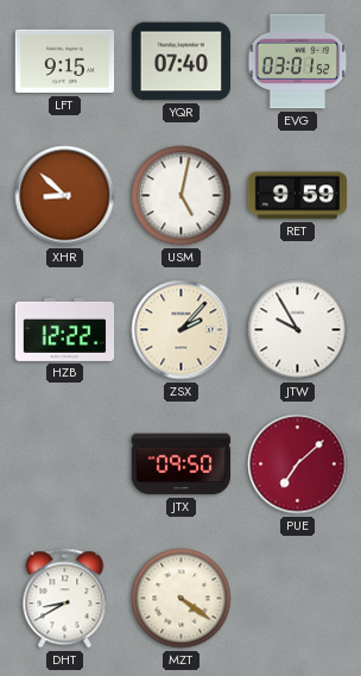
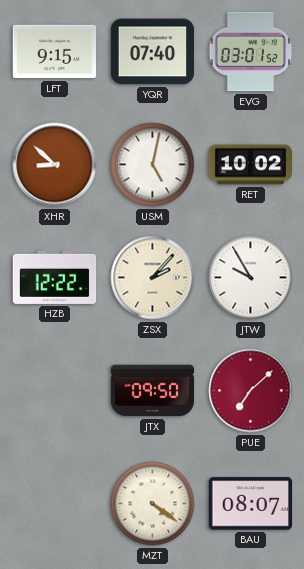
RET: 9:59 -> 10:02
DHT: 8:40 -> none
BAU: none -> 08:07
